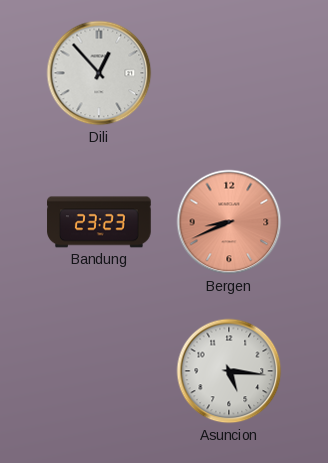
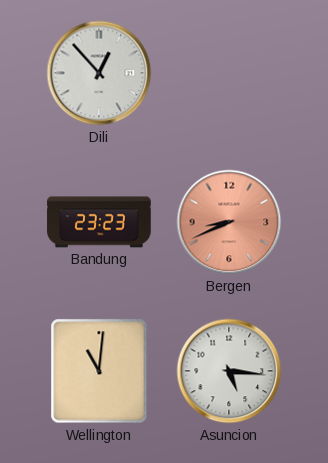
Wellington: none -> 11:01
